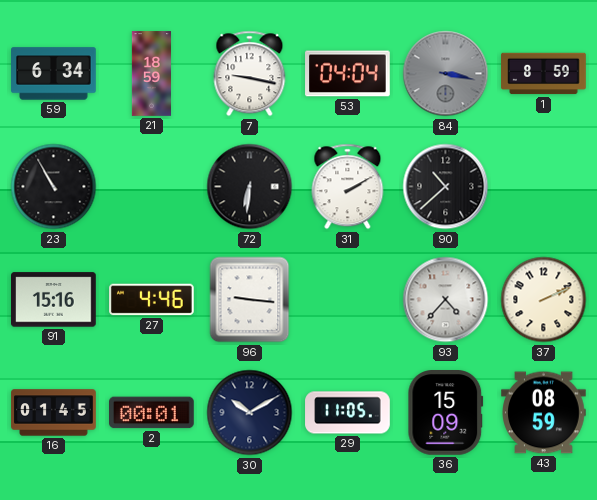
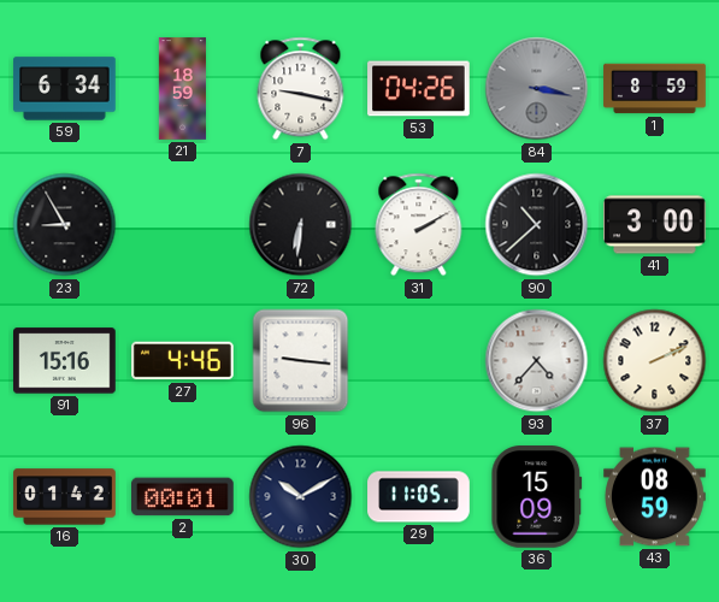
53: 04:04 -> 04:26
23: 10:55 -> 8:55
41: none -> 3:00
16: 01:45 -> 01:42
